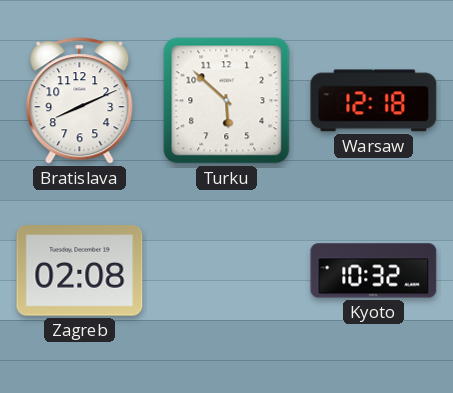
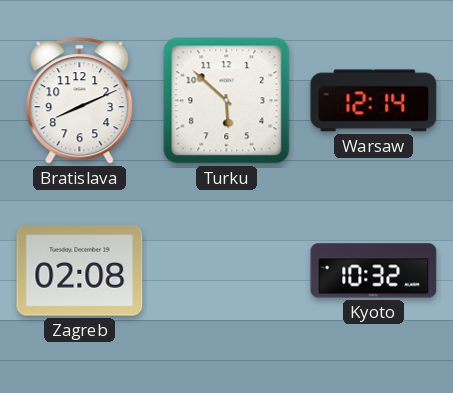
Warsaw: 12:18 -> 12:14
